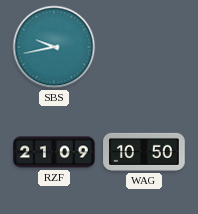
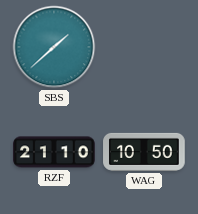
SBS: 9:43 -> 1:38
RZF: 21:09 -> 21:10
